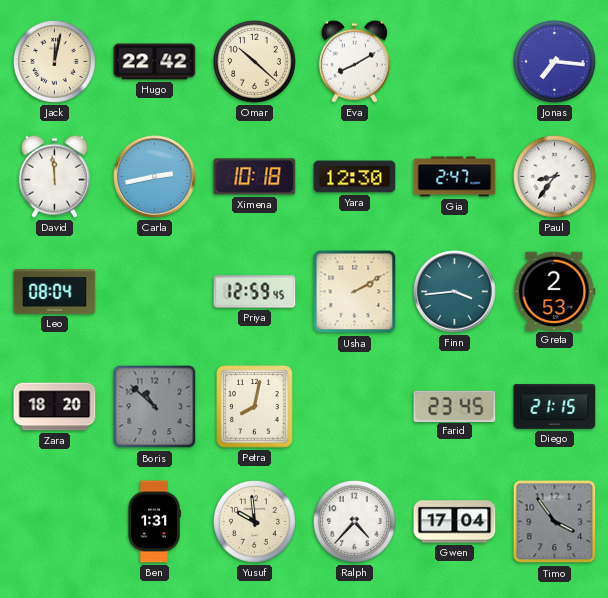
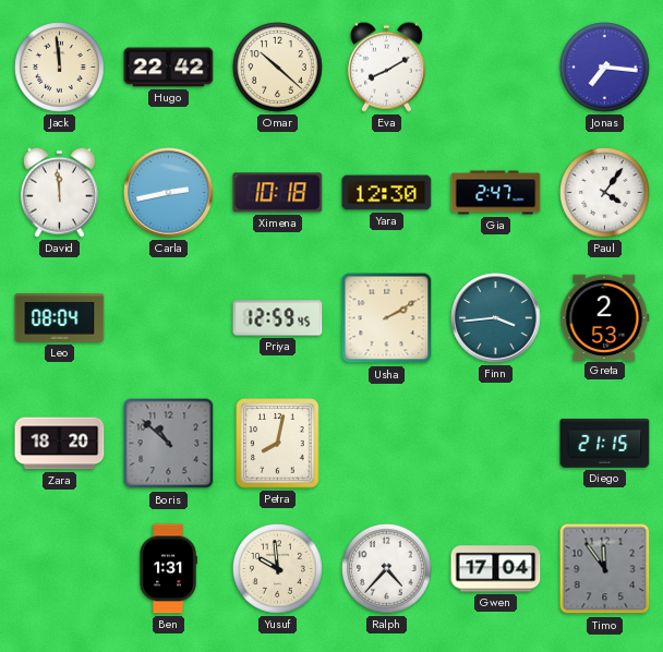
Jack: 12:02 -> 11:59
Paul: 8:36 -> 4:06
Farid: 23:45 -> none
Timo: 3:54 -> 11:54
